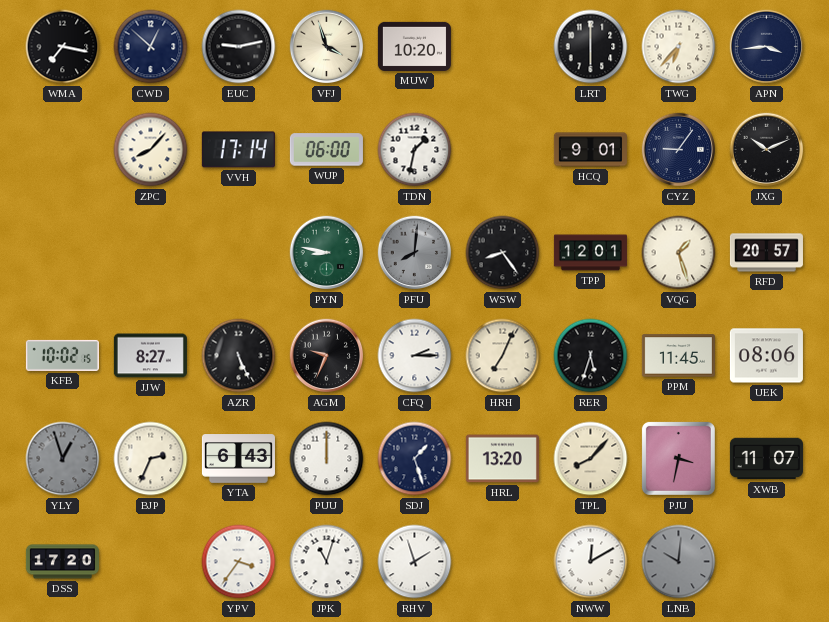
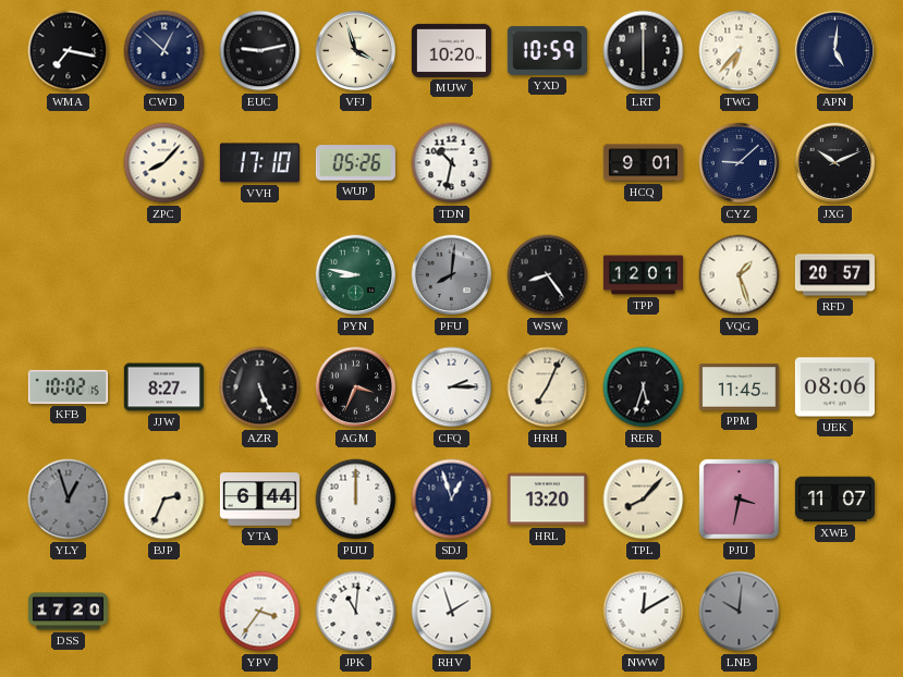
YXD: none -> 10:59
APN: 3:44 -> 5:01
VVH: 17:14 -> 17:10
WUP: 06:00 -> 05:26
TDN: 1:32 -> 10:32
CYZ: 9:06 -> 9:08
AGM: 9:34 -> 3:34
YTA: 6:43 -> 6:44
SDJ: 1:27 -> 12:57
JPK: 11:03 -> 11:01
